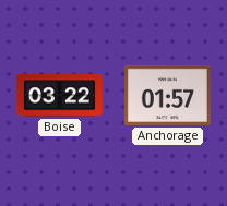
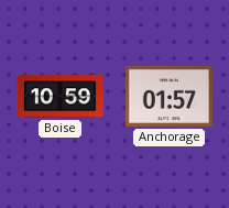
Boise: 03:22 -> 10:59
